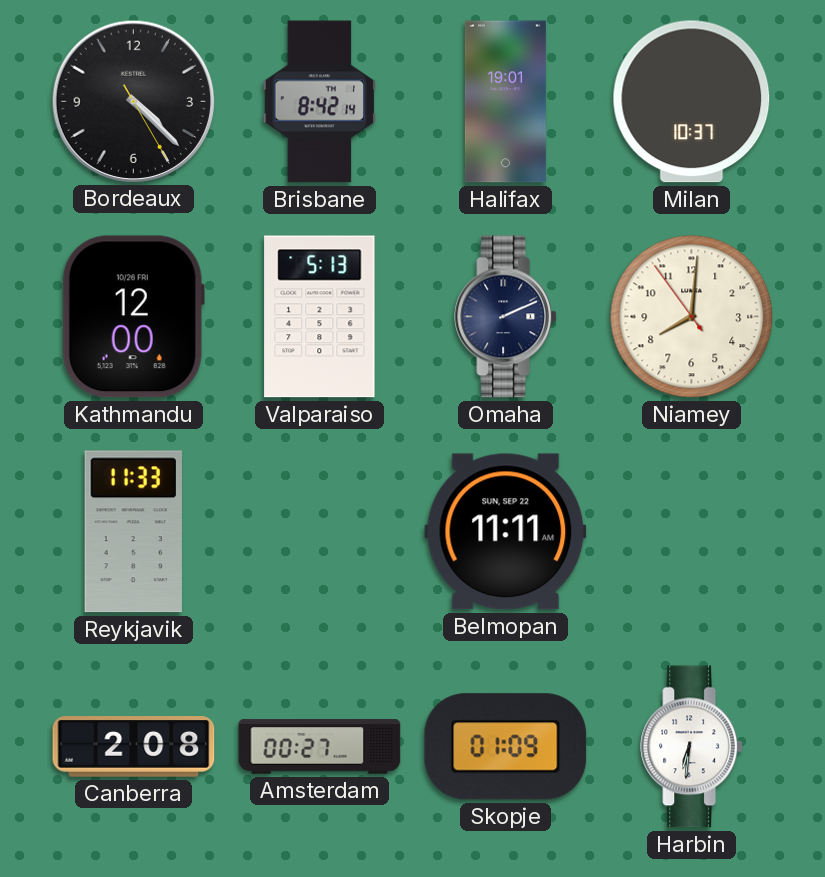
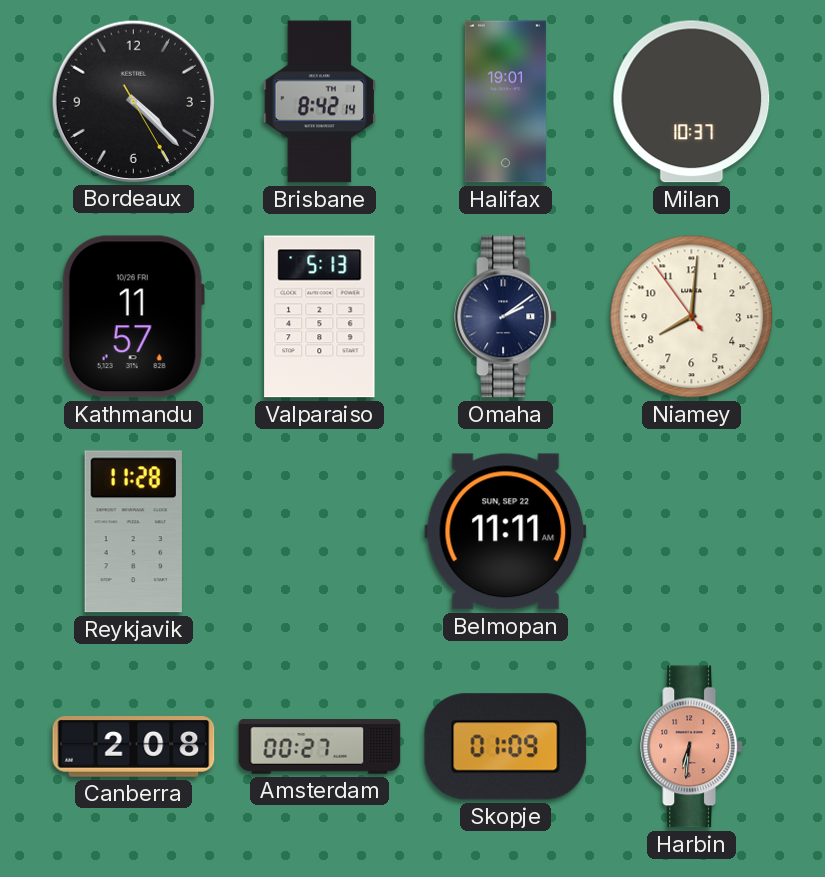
Kathmandu: 12:00 -> 11:57
Omaha: 2:11 -> 2:09
Reykjavik: 11:33 -> 11:28
Harbin dial: white -> salmon
